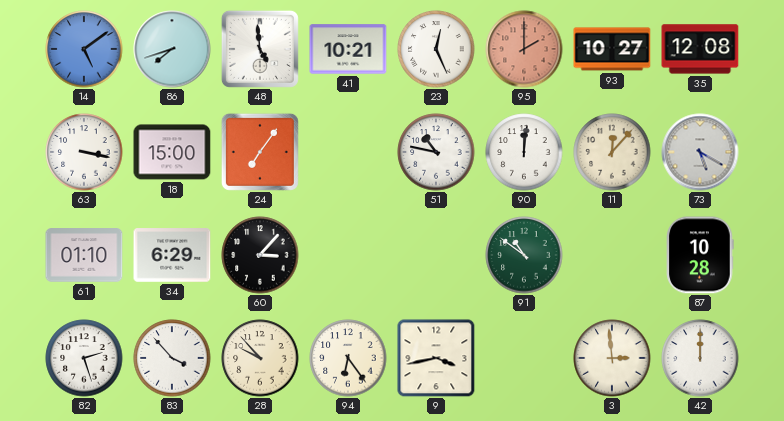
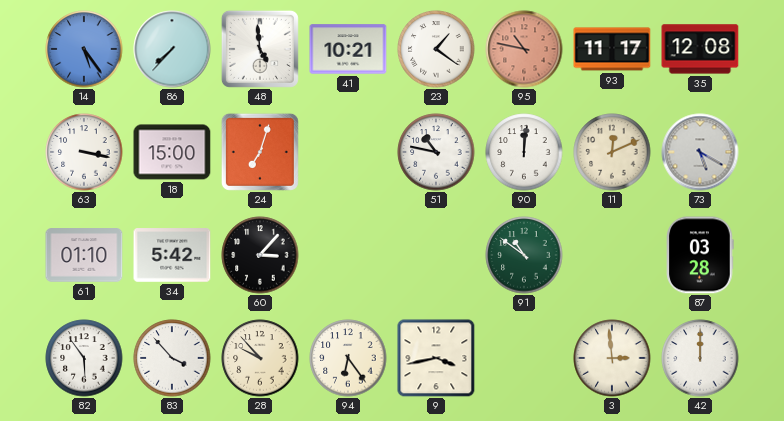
14: 5:09 -> 5:24
86: 7:42 -> 7:37
23: 12:26 -> 1:21
95: 2:00 -> 10:47
93: 10:27 -> 11:17
24: 7:06 -> 7:03
11: 12:07 -> 12:11
34: 6:29 -> 5:42
87: 10:28 -> 03:28
82: 2:27 -> 5:54
